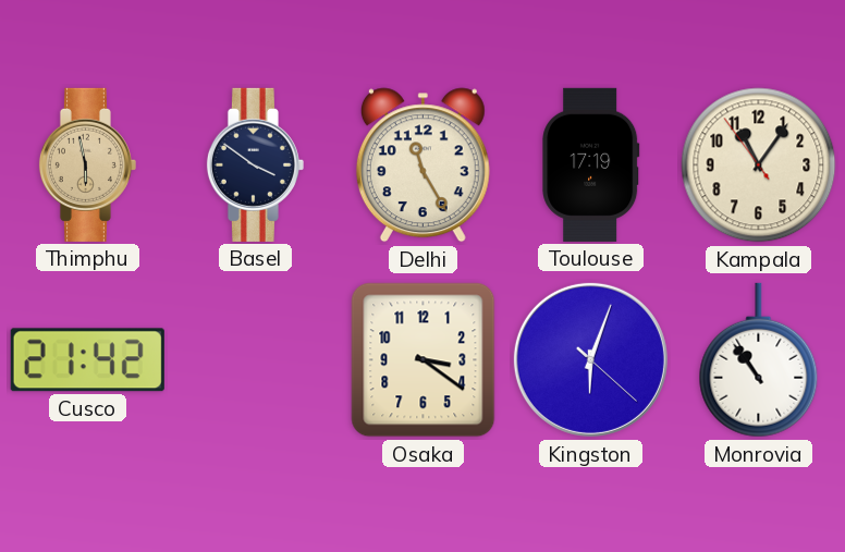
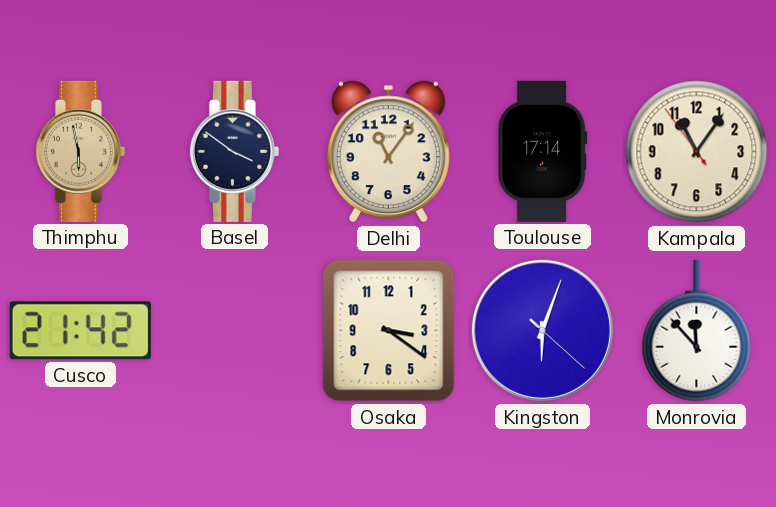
Delhi: 11:25 -> 11:06
Toulouse: 17:19 -> 17:14
Monrovia: 10:54 -> 11:53
